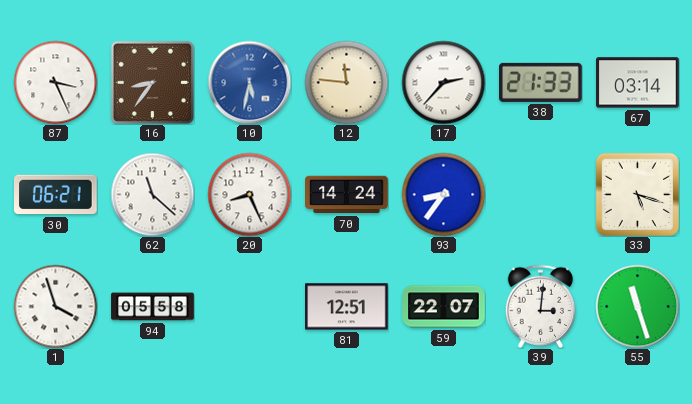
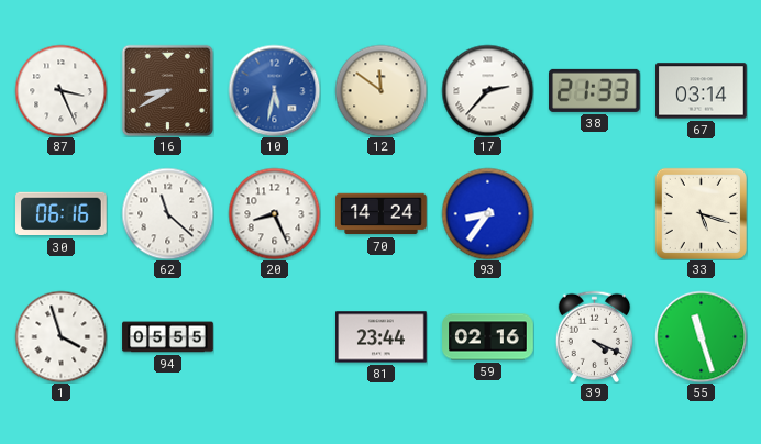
16: 8:36 -> 8:40
12: 11:46 -> 11:51
30: 06:21 -> 06:16
94: 05:58 -> 05:55
81: 12:51 -> 23:44
59: 22:07 -> 02:16
39: 3:01 -> 4:19
